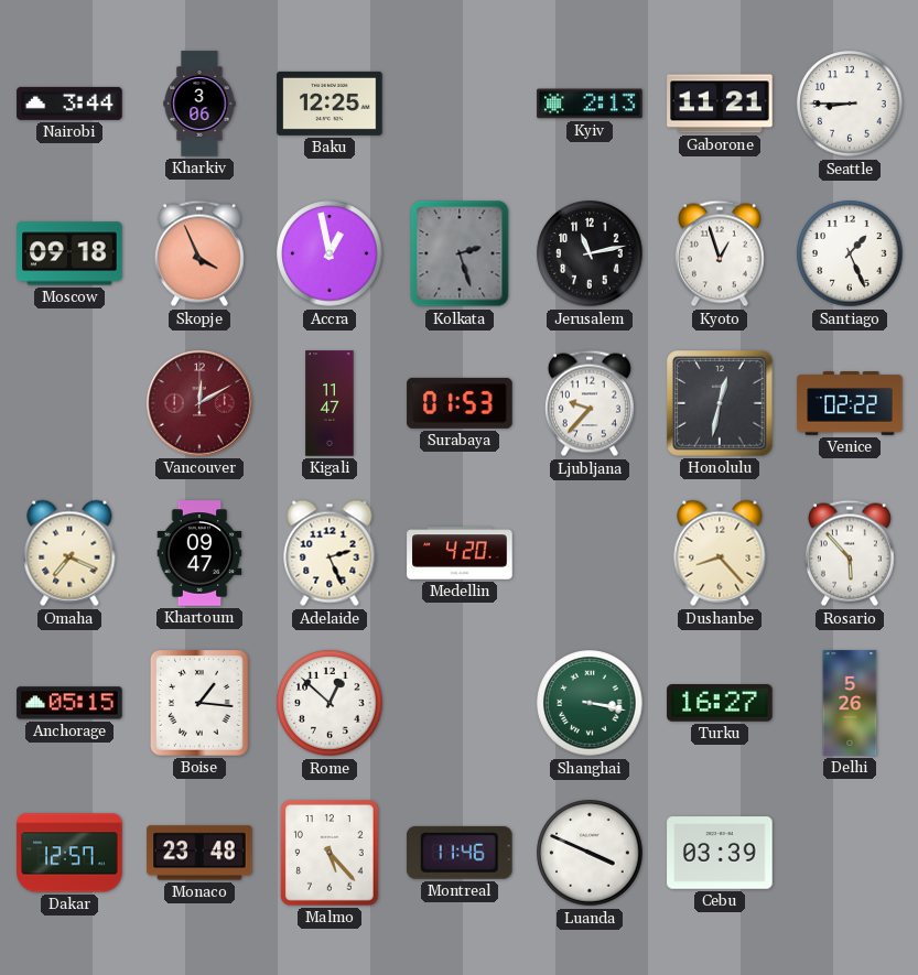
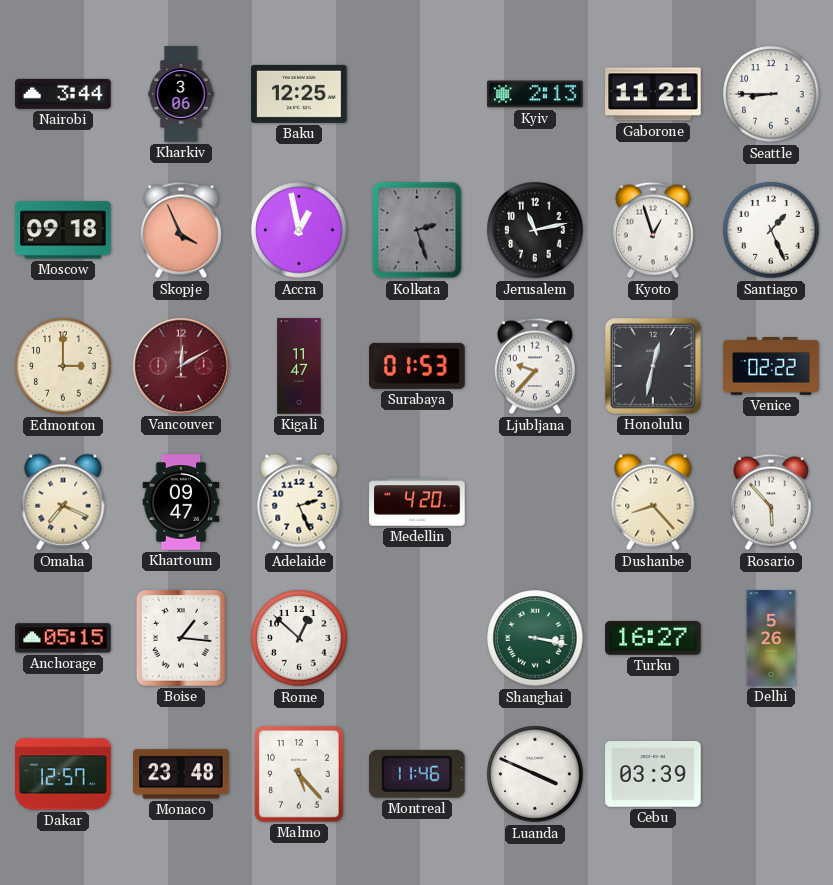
Edmonton: none -> 3:00
